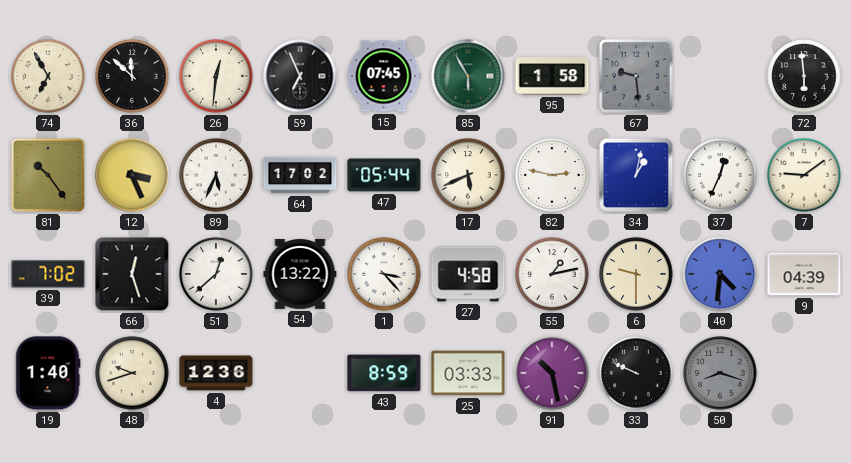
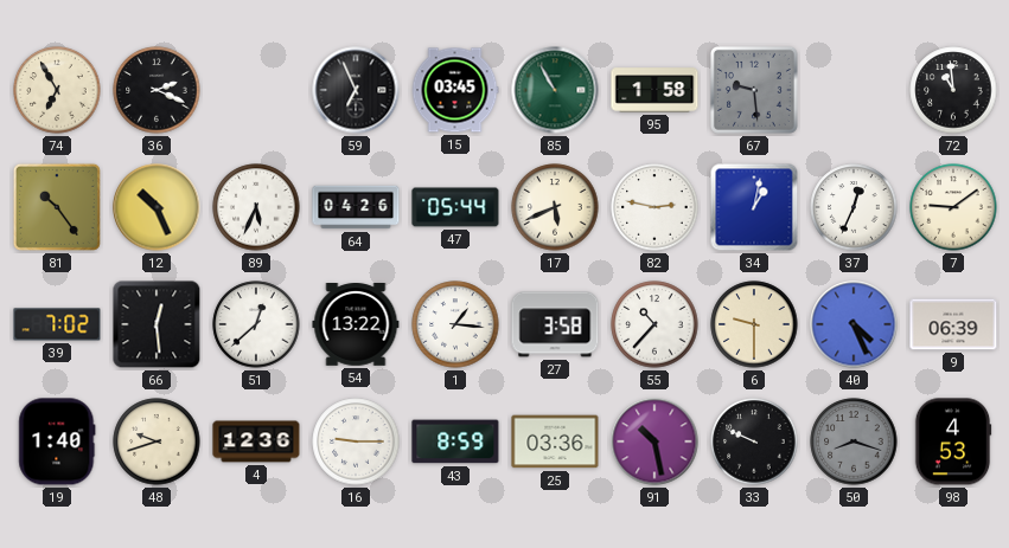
36: 11:52 -> 2:19
26: 12:31 -> none
15: 07:45 -> 03:45
85: 5:55 -> 10:55
72: 5:59 -> 10:59
12: 3:26 -> 10:26
64: 17:02 -> 04:26
66: 12:27 -> 12:29
1: 3:23 -> 1:16
27: 4:58 -> 3:58
55: 1:13 -> 10:37
40: 4:31 -> 4:26
9: 04:39 -> 06:39
16: none -> 9:15
25: 03:33 -> 03:36
98: none -> 4:53
